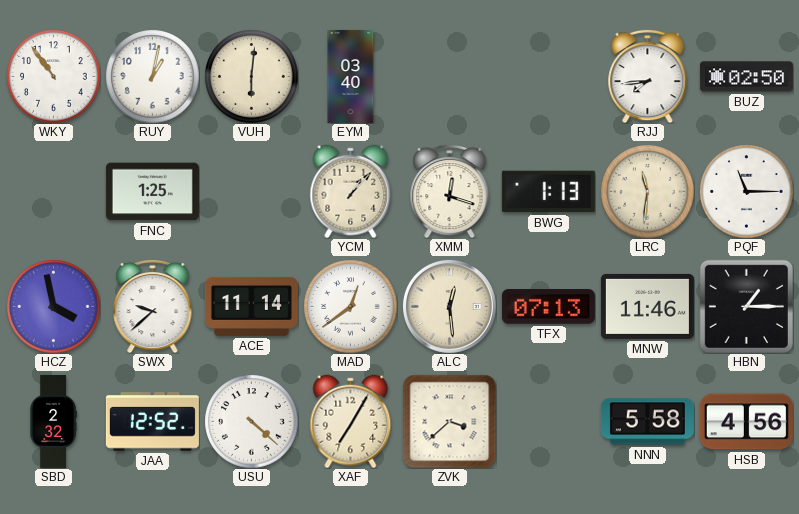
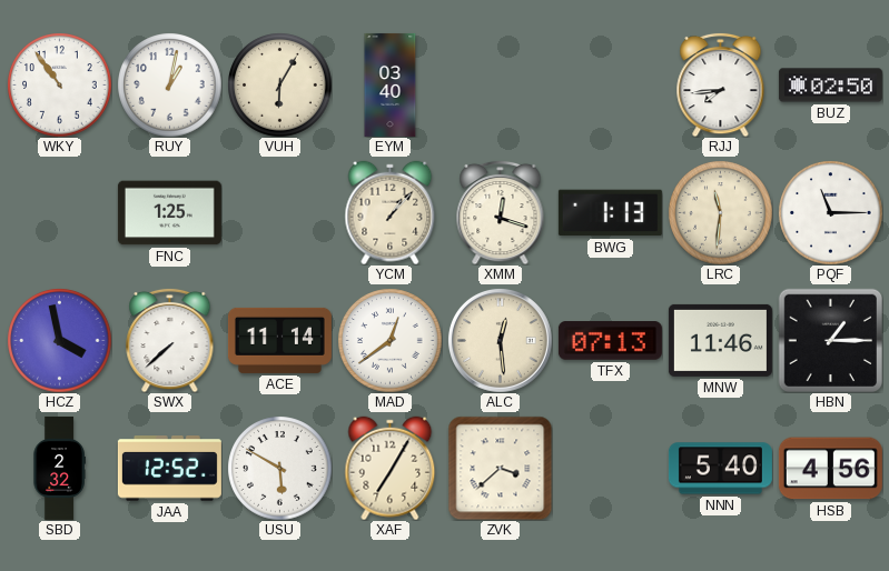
VUH: 6:01 -> 6:05
SWX: 9:38 -> 7:38
USU: 4:22 -> 5:50
NNN: 5:58 -> 5:40
